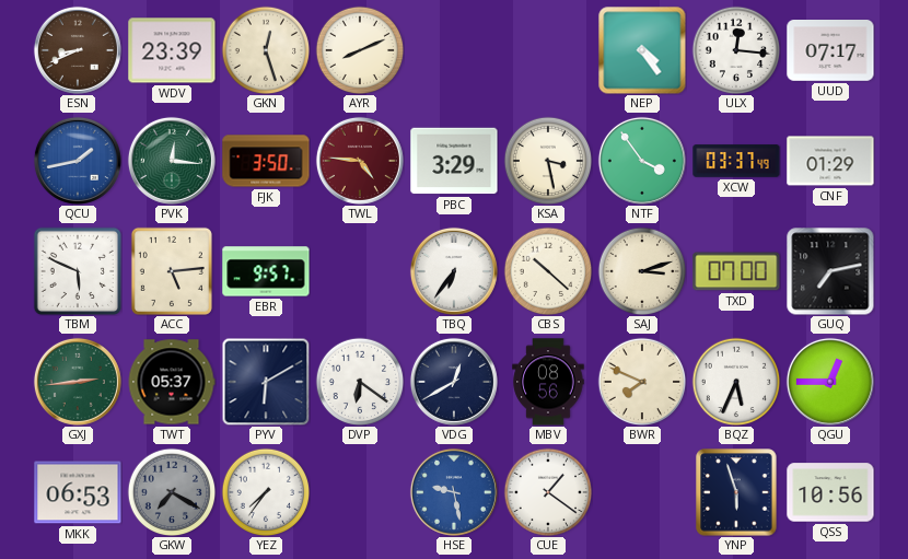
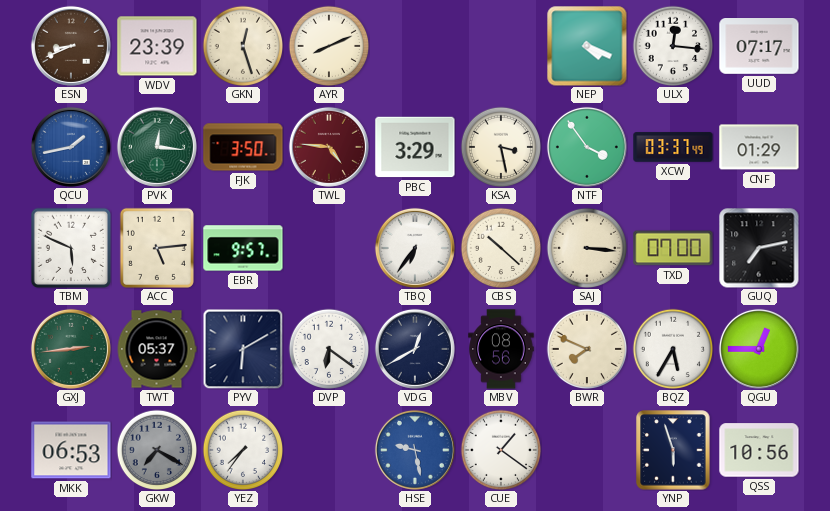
NEP: 4:24 -> 4:19
SAJ: 3:12 -> 3:16
BQZ: 5:34 -> 5:35
